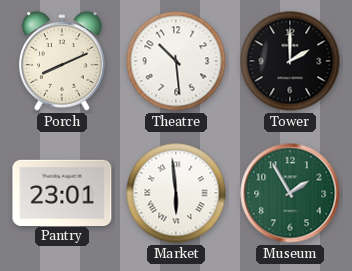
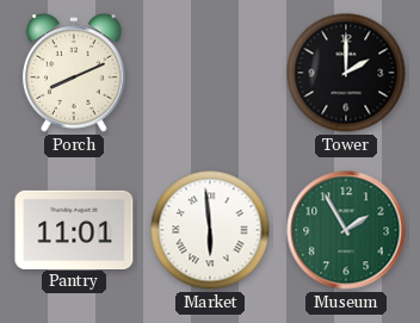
Theatre: 10:29 -> none
Pantry: 23:01 -> 11:01
